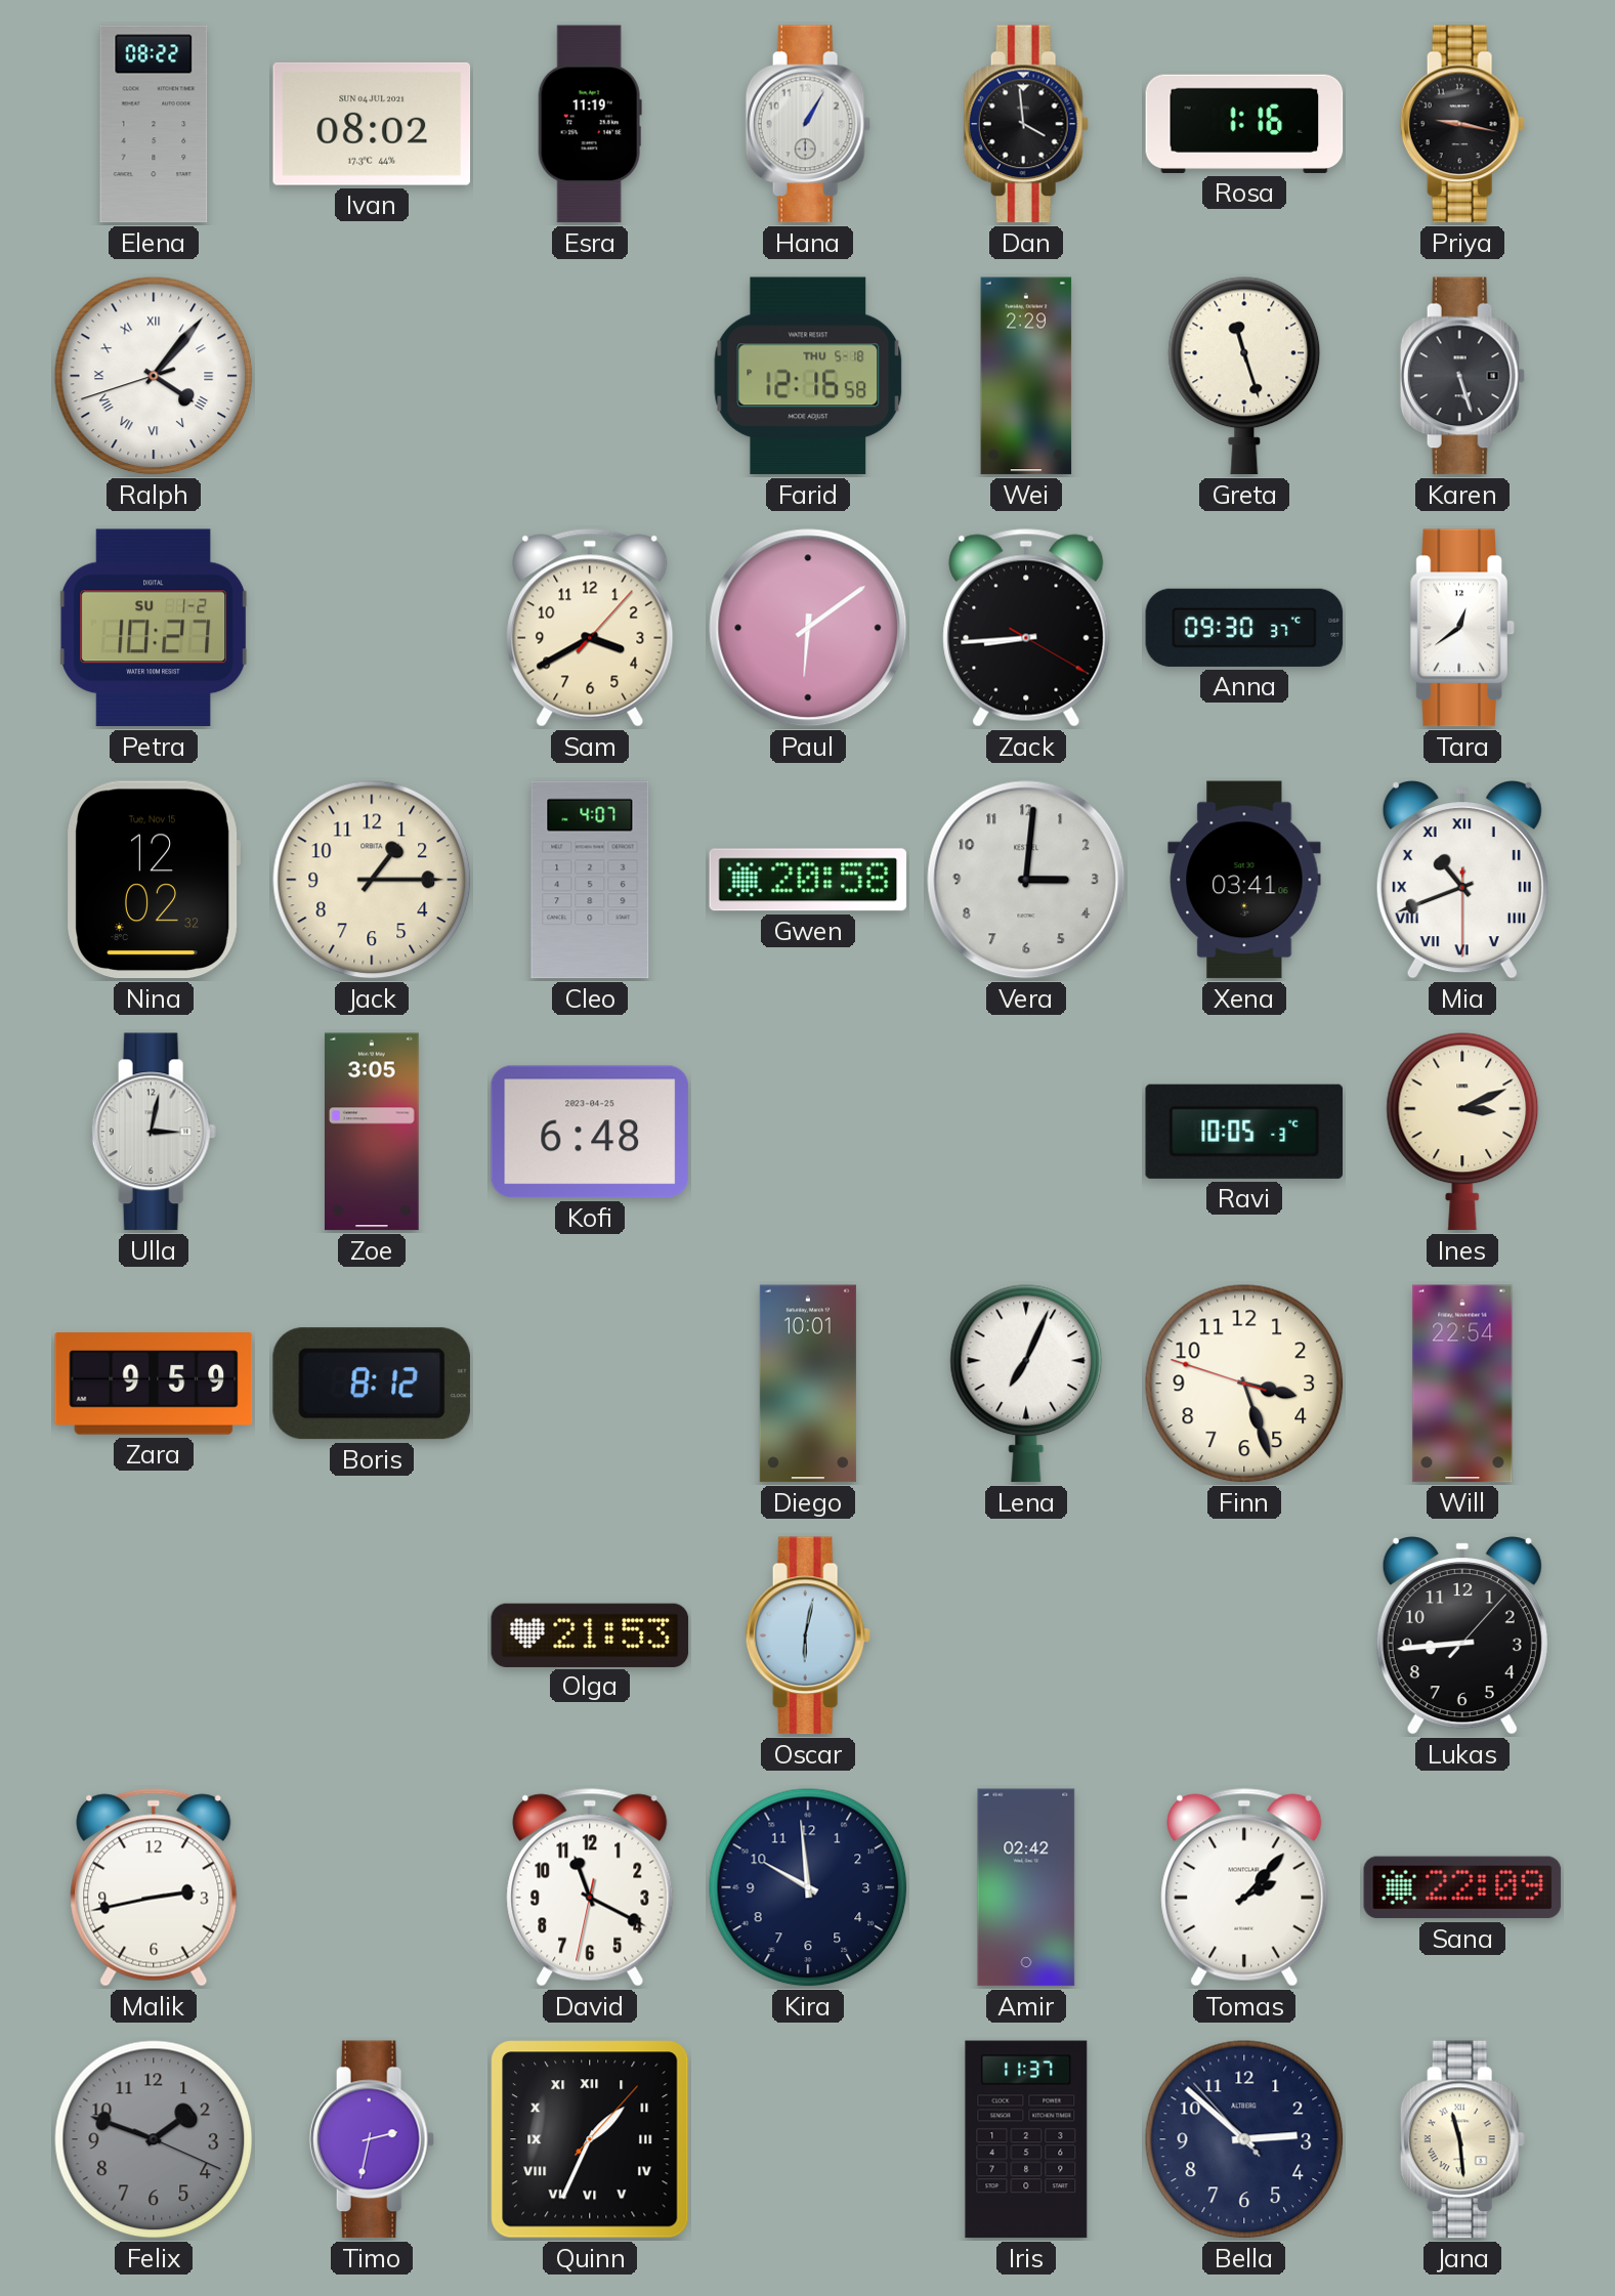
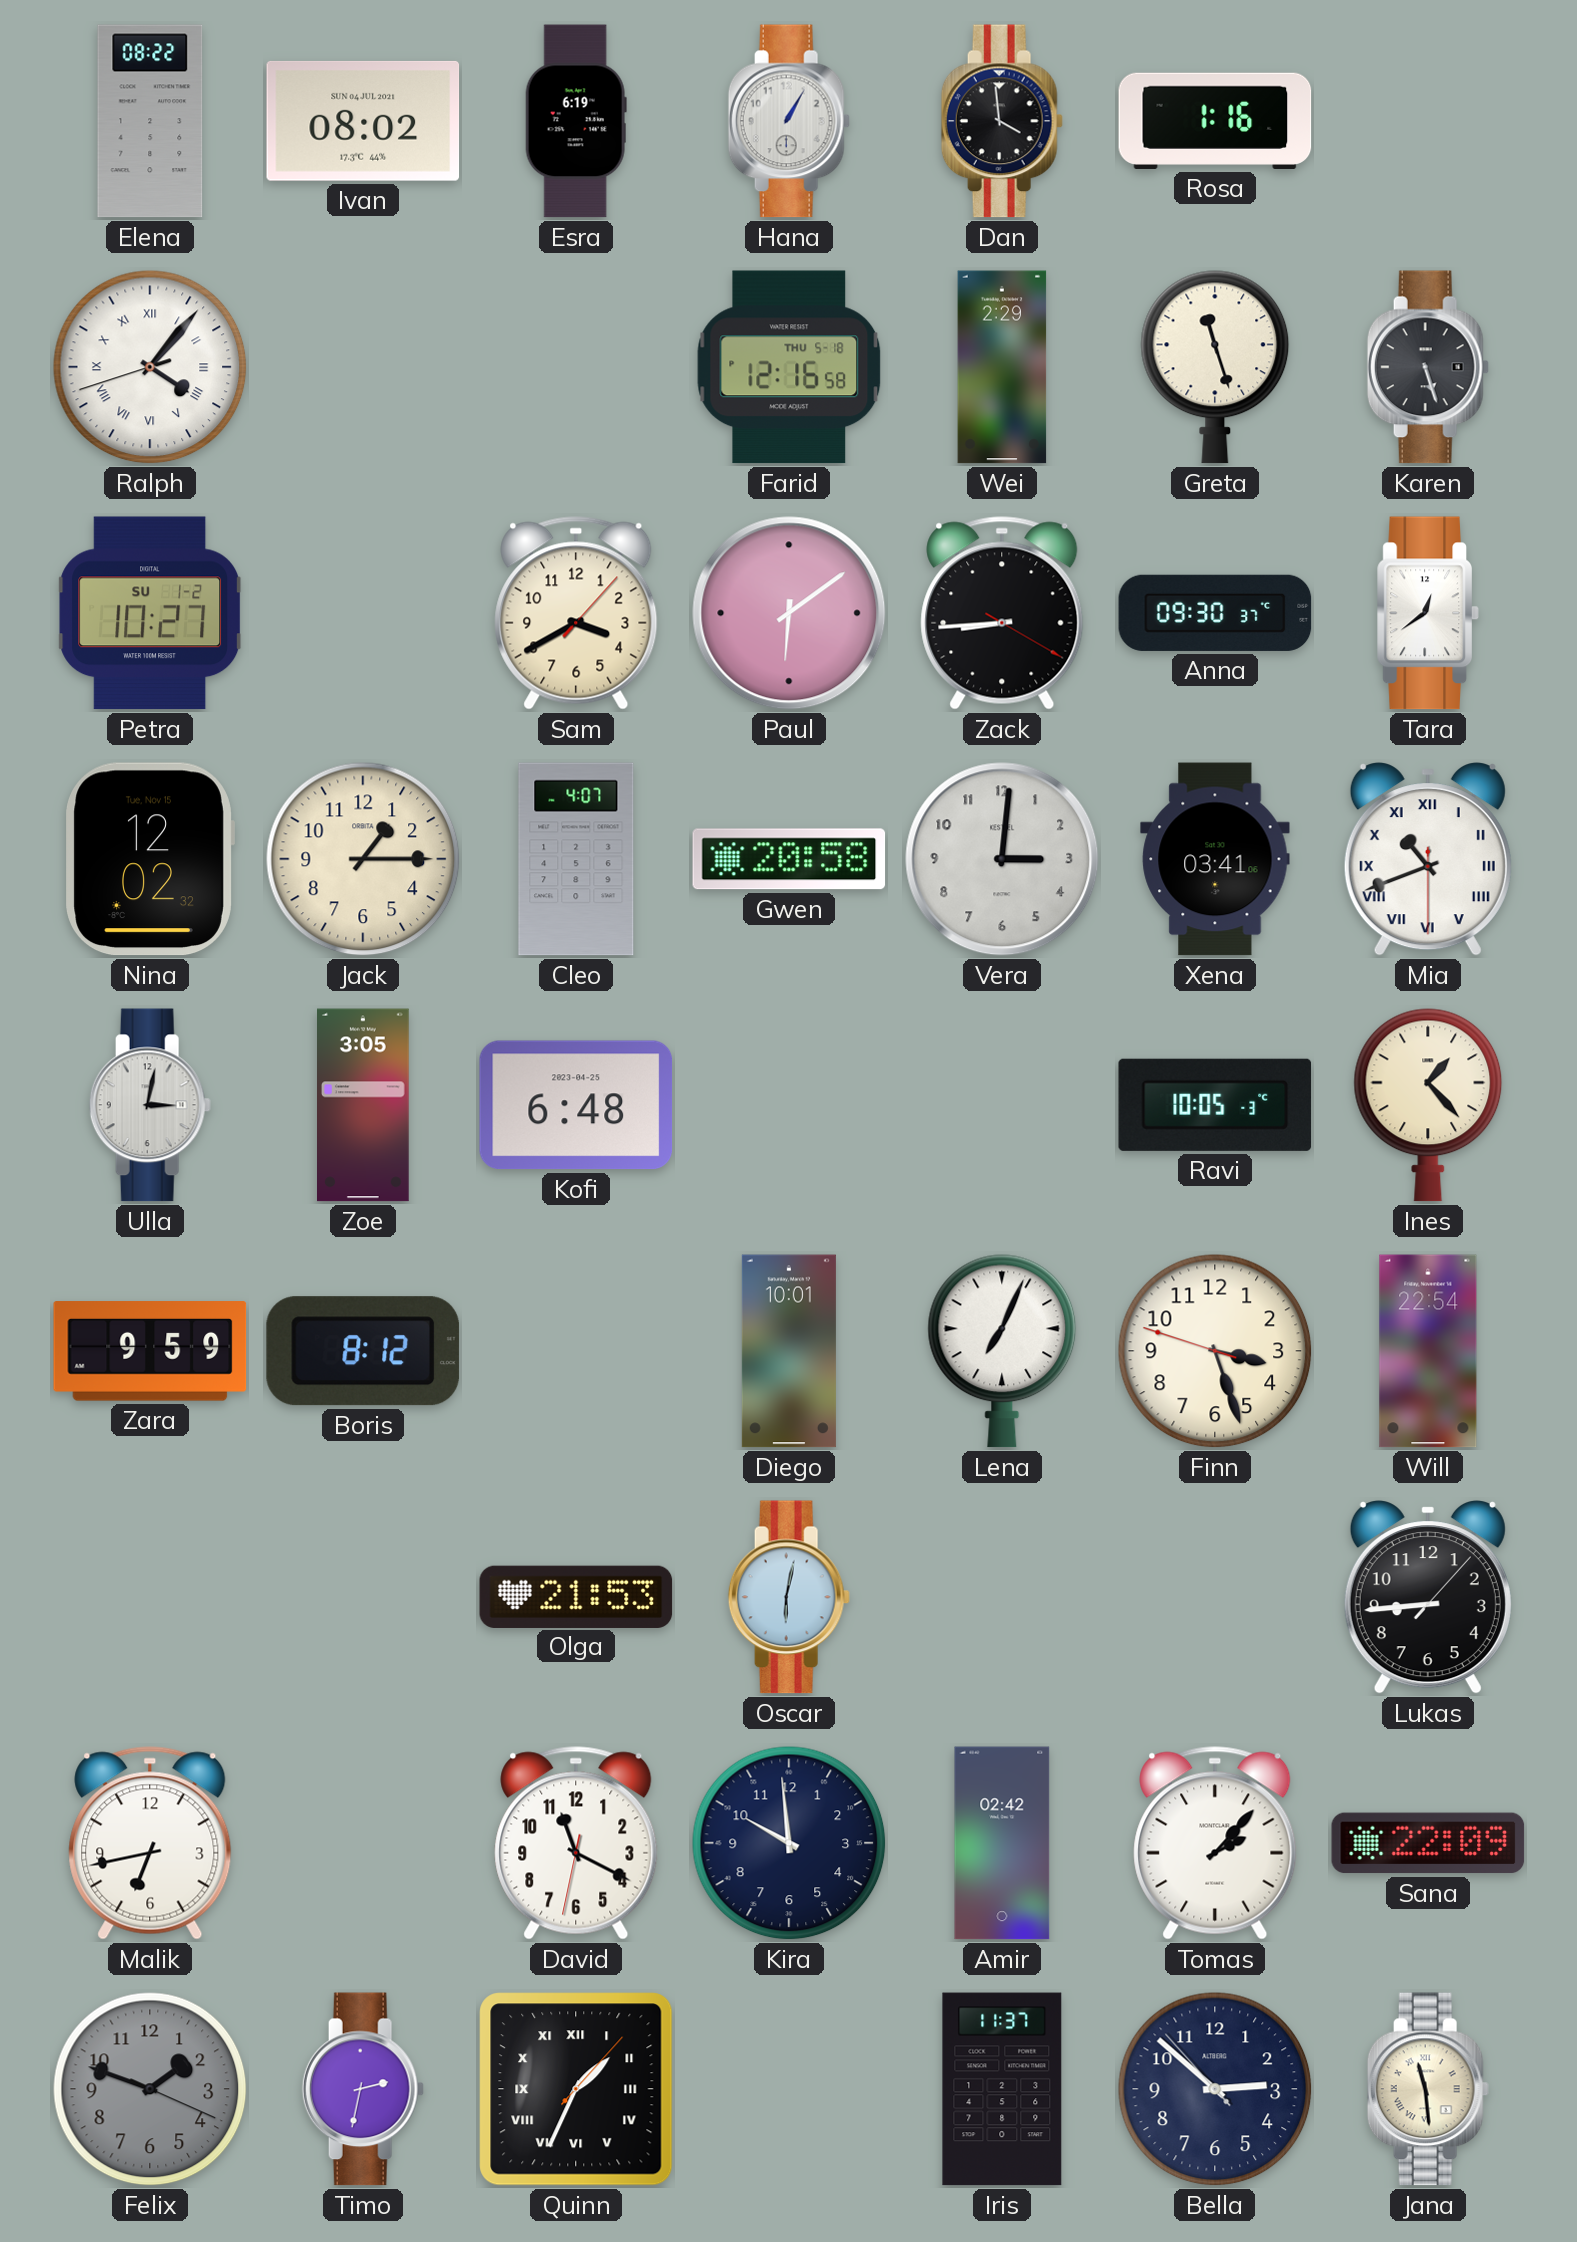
Esra: 11:19 -> 6:19
Priya: 9:17 -> none
Ines: 3:11 -> 1:23
Malik: 2:43 -> 6:43
